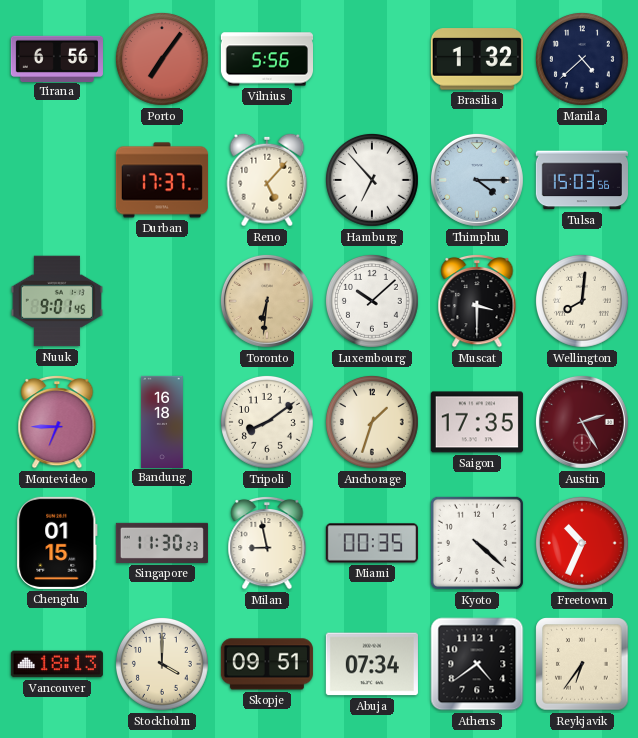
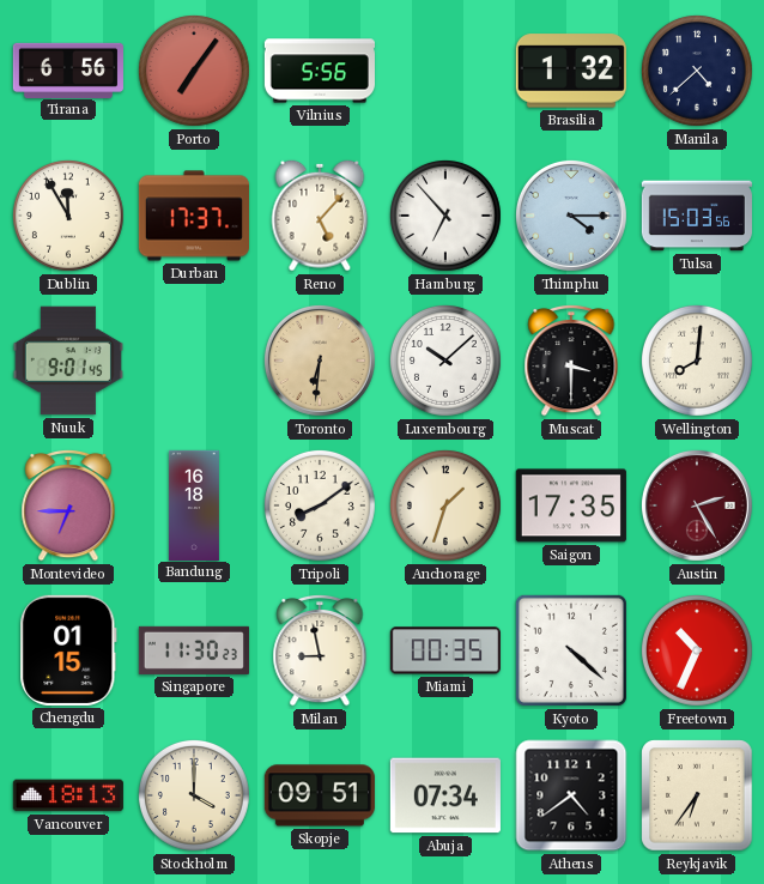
Dublin: none -> 11:55
